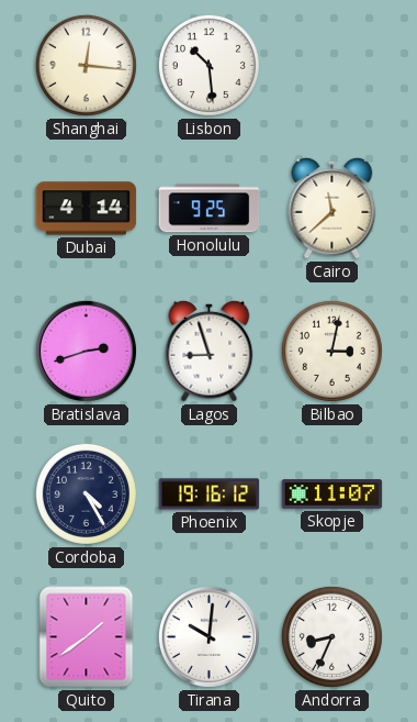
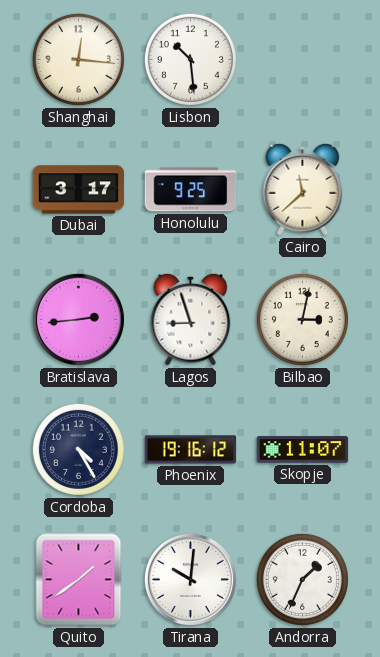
Dubai: 4:14 -> 3:17
Bratislava: 2:42 -> 2:44
Andorra: 8:34 -> 1:34
